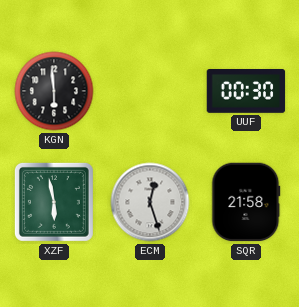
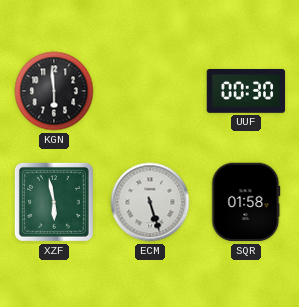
ECM: 12:27 -> 5:27
SQR: 21:58 -> 01:58
